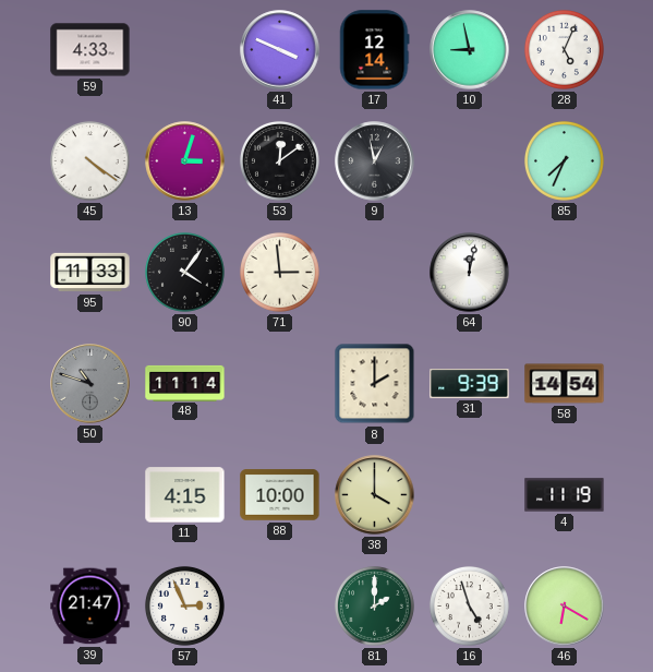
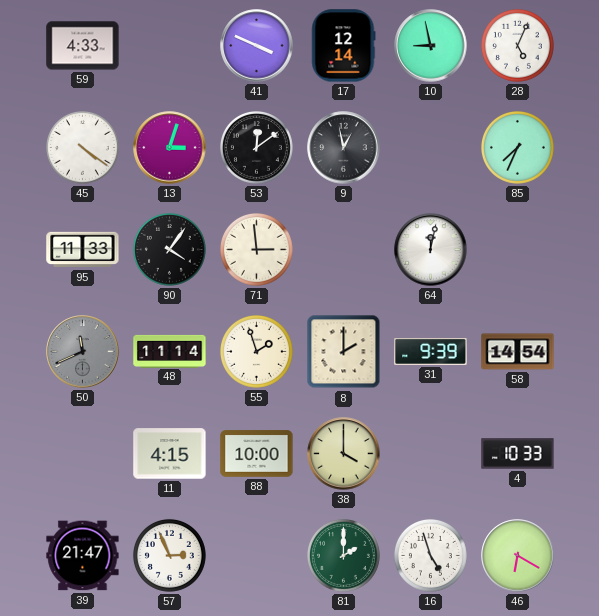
50: 10:48 -> 11:41
55: none -> 1:57
4: 11:19 -> 10:33
